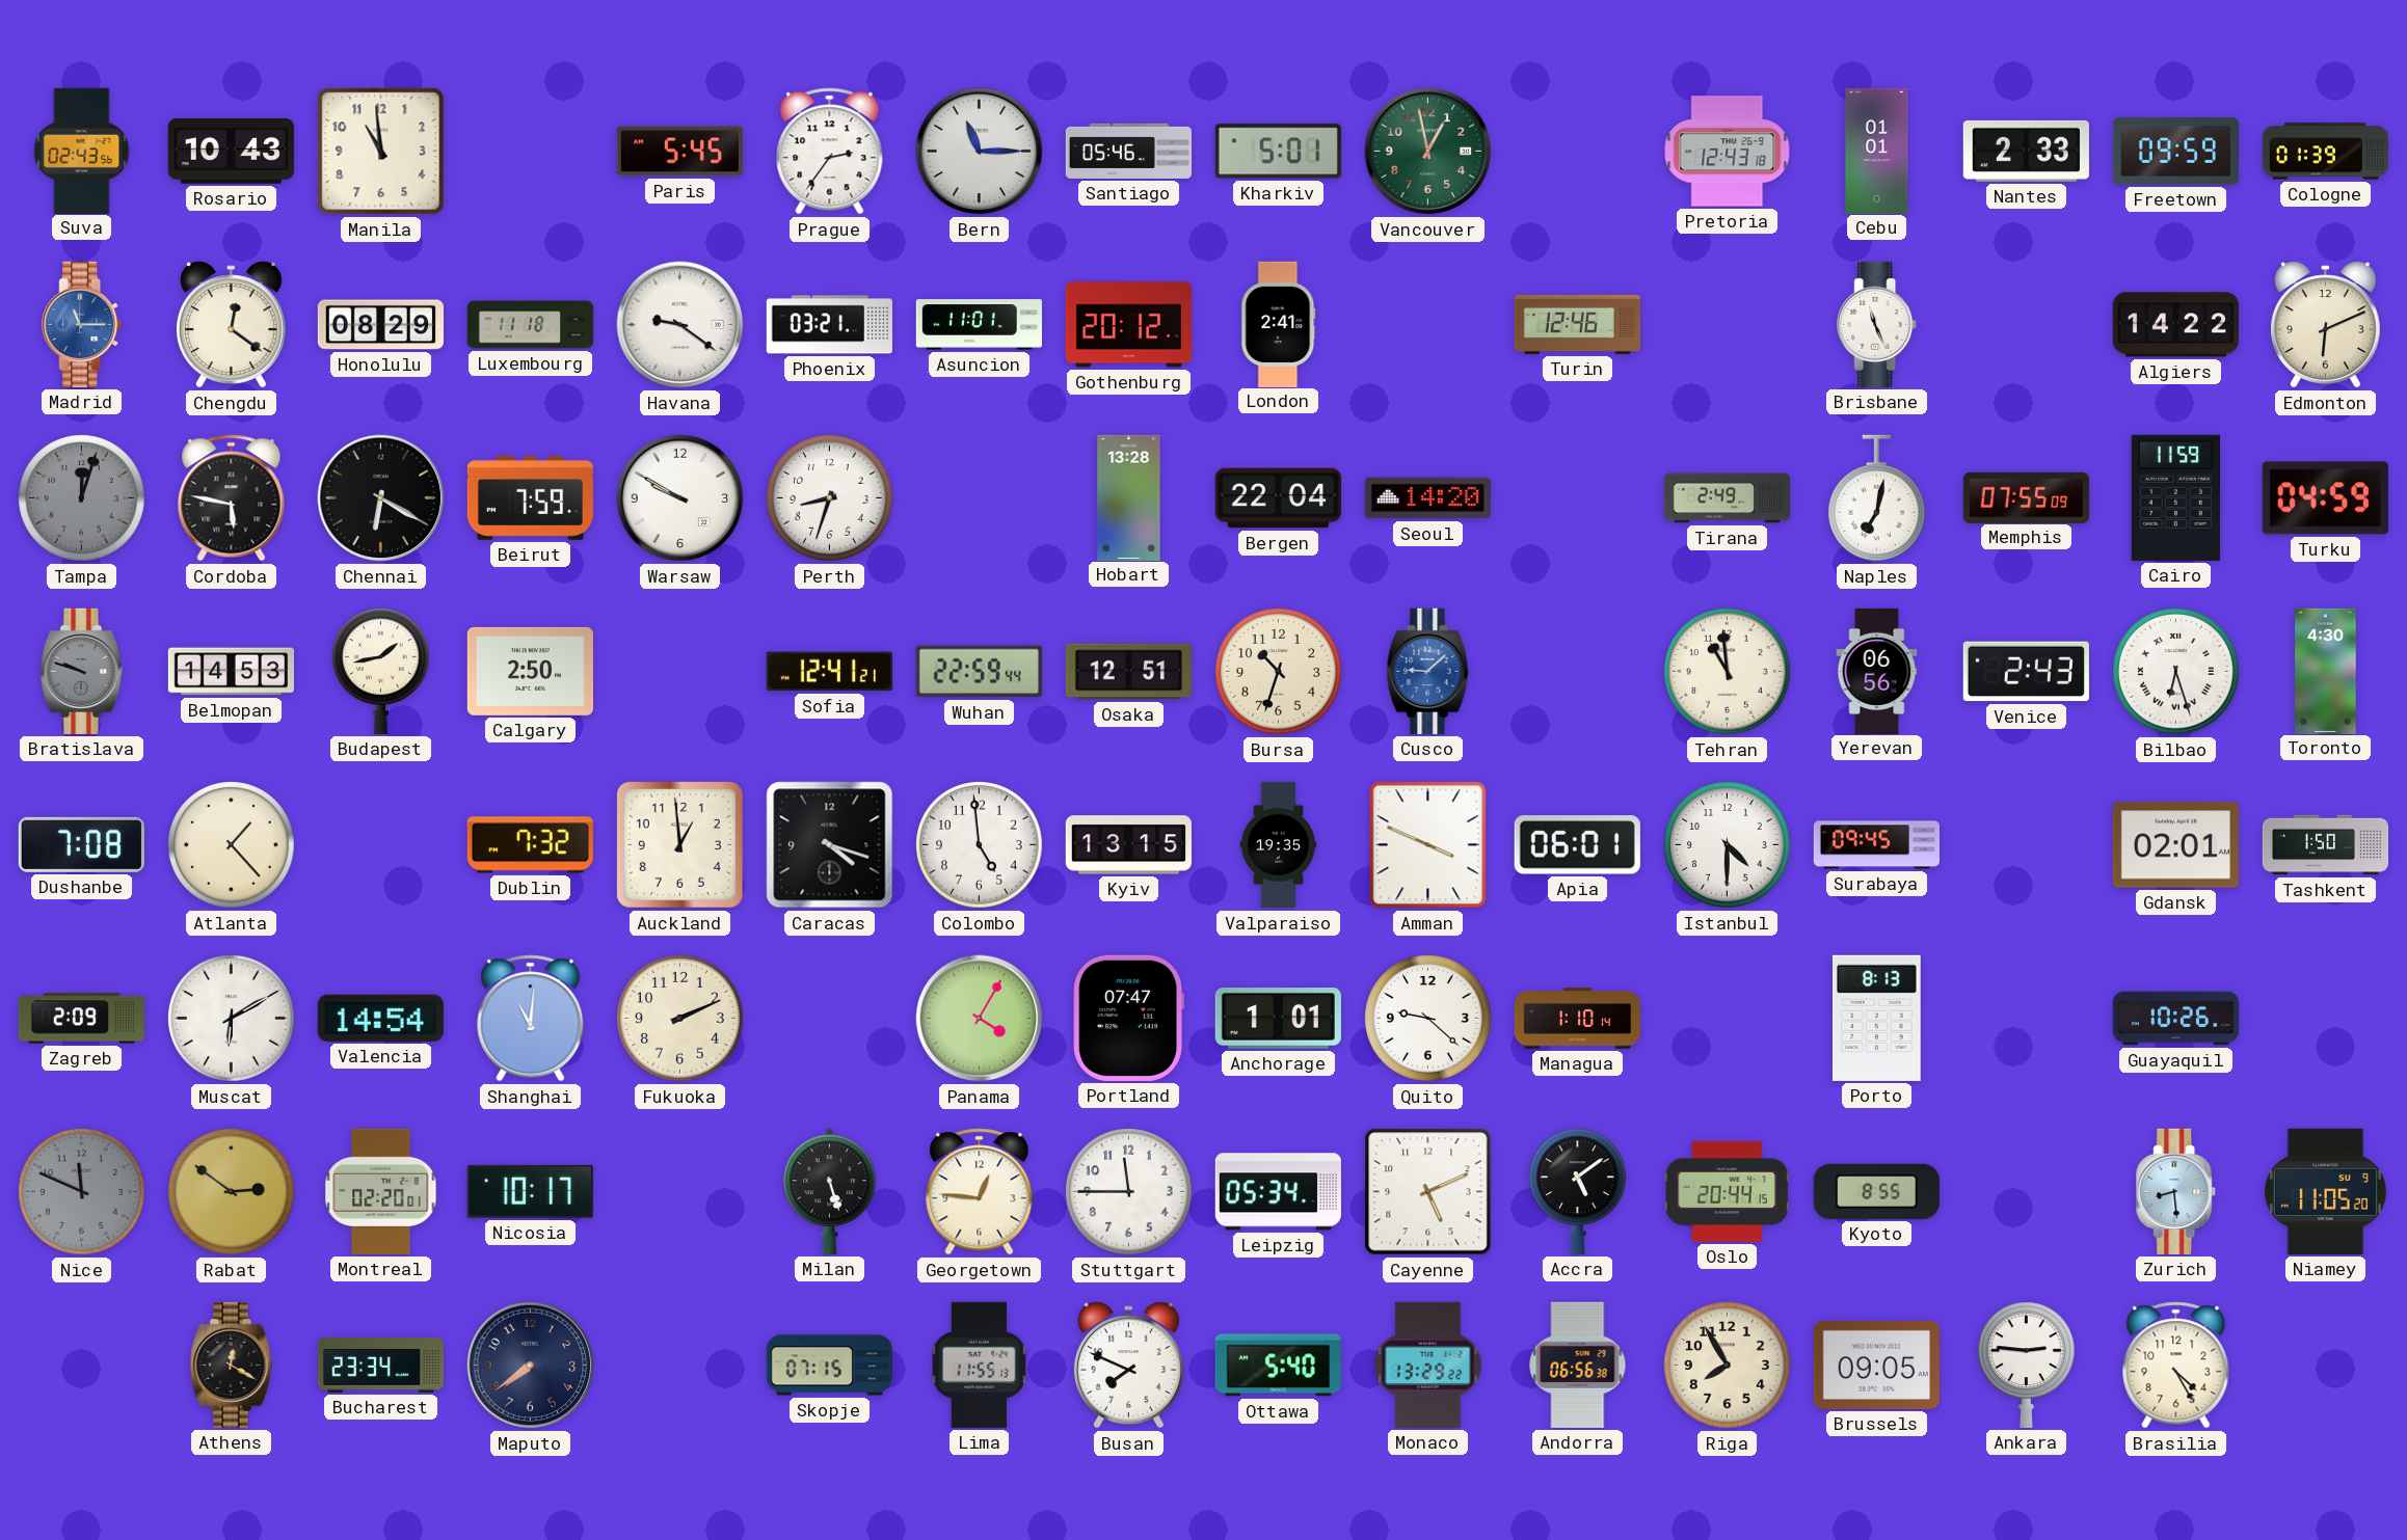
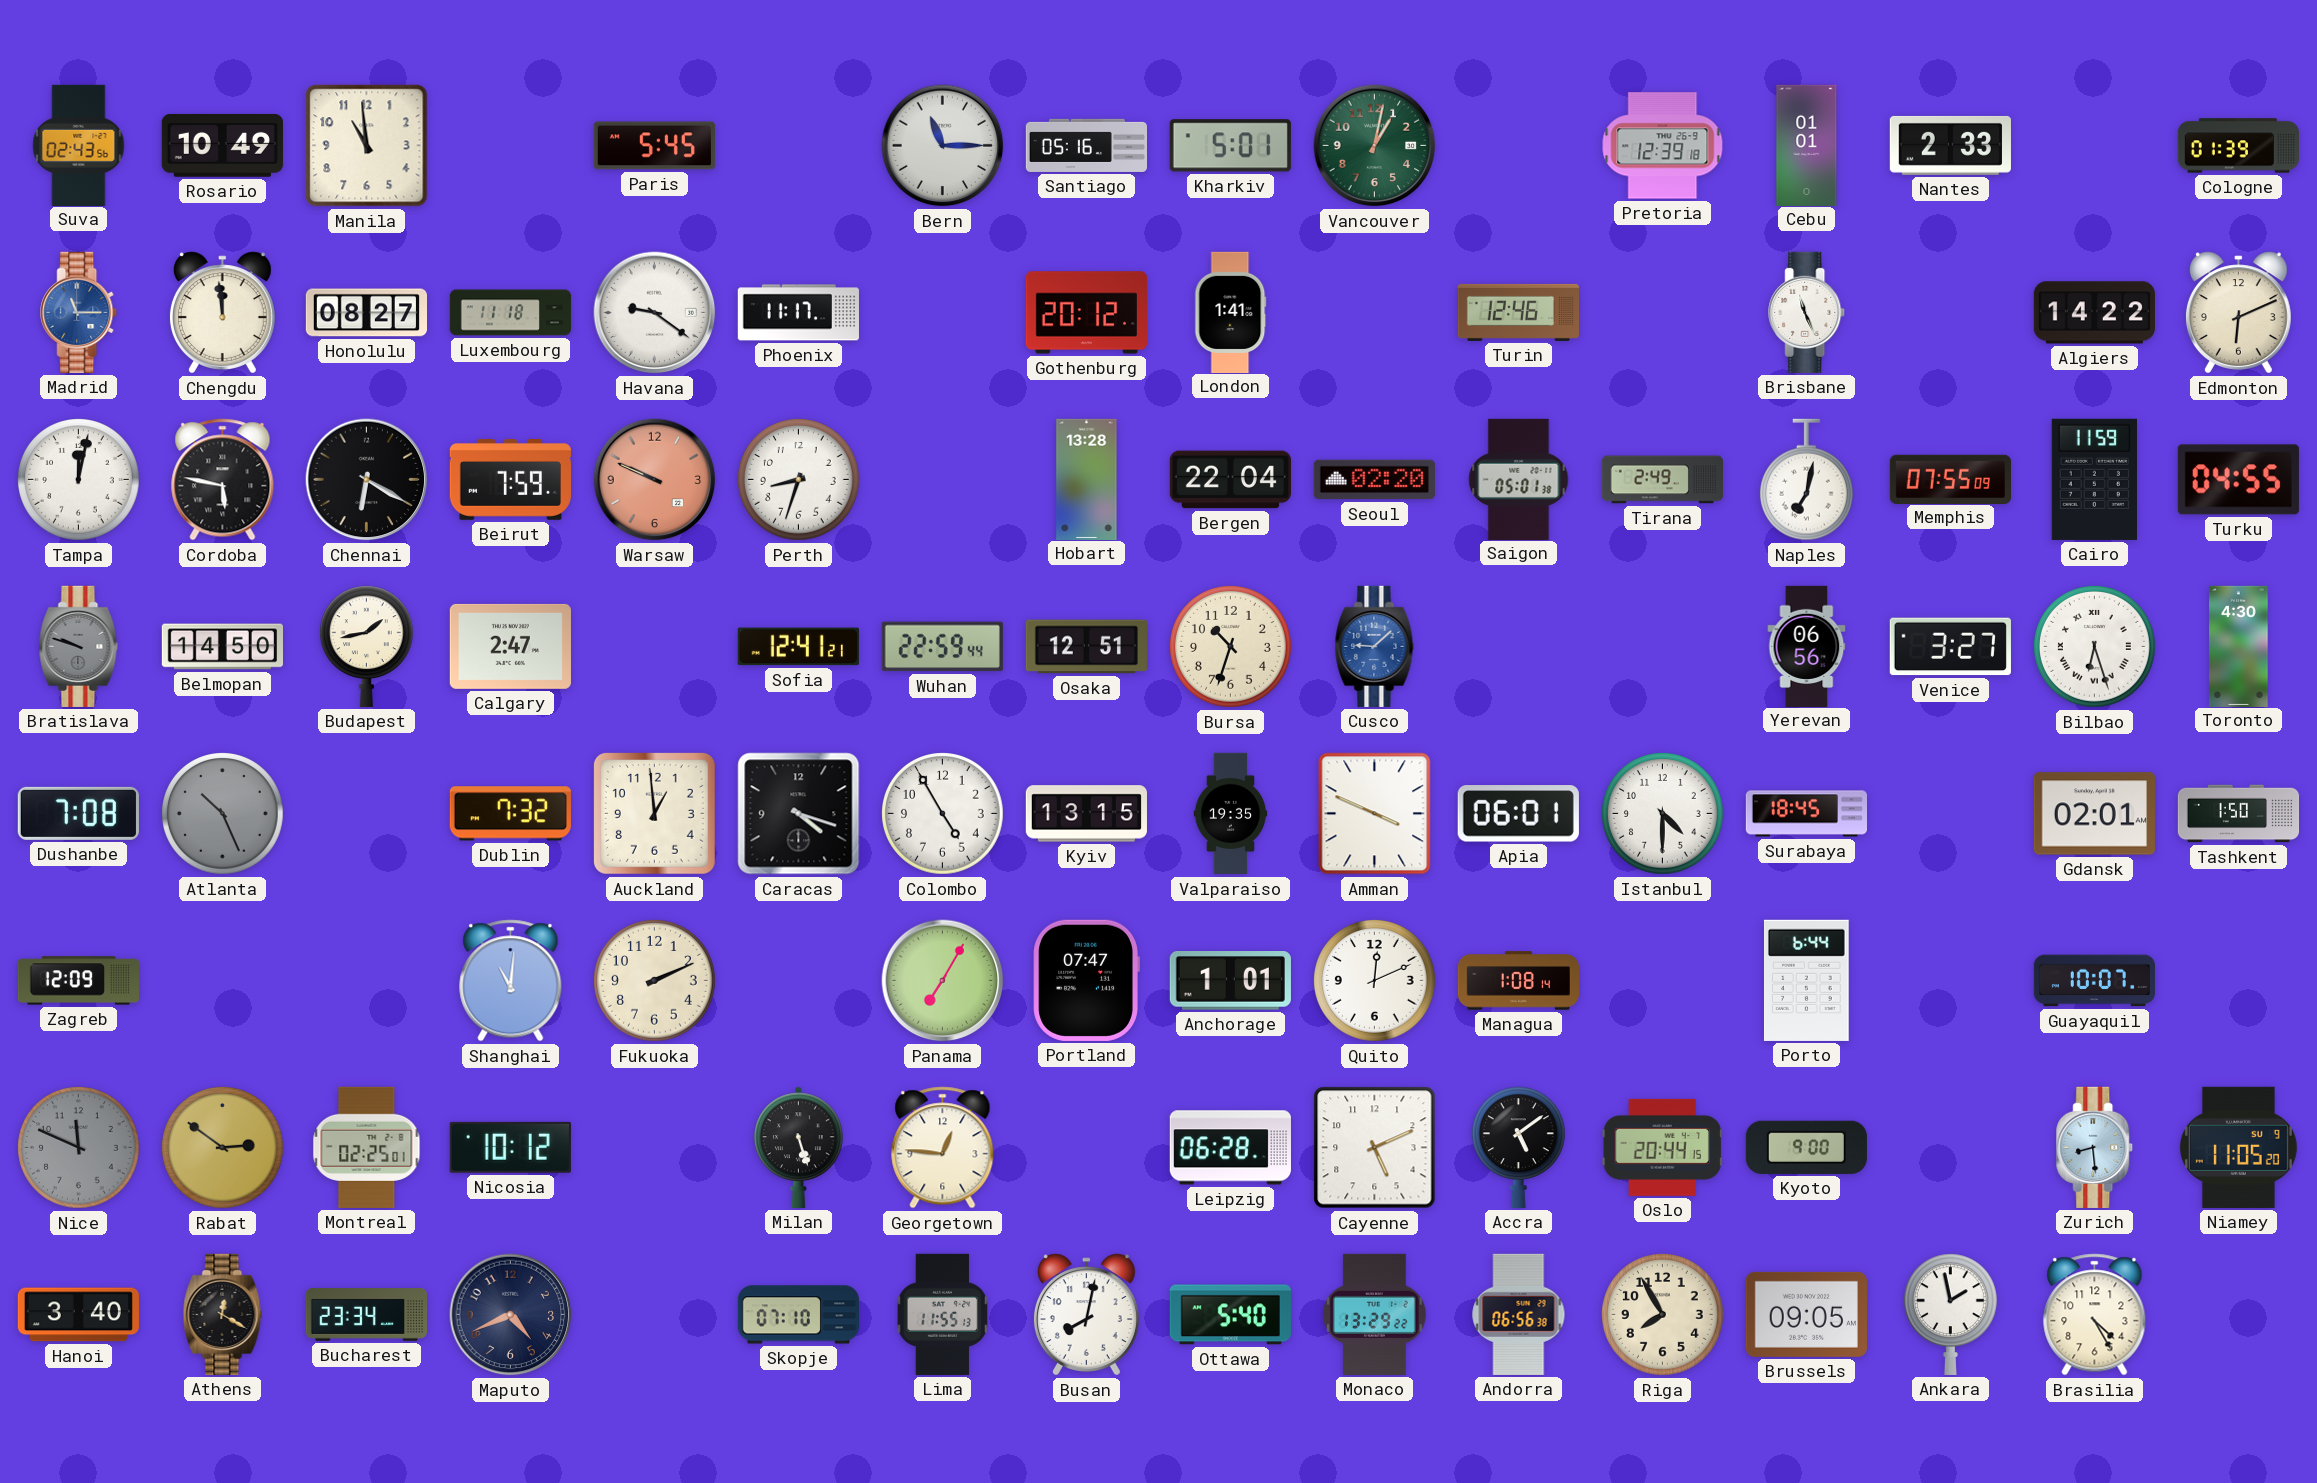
Rosario: 10:43 -> 10:49
Prague: 2:36 -> none
Santiago: 05:46 -> 05:16
Vancouver: 12:58 -> 1:02
Pretoria: 12:43 -> 12:39
Freetown: 09:59 -> none
Chengdu: 12:21 -> 11:59
Honolulu: 08:29 -> 08:27
Phoenix: 03:21 -> 11:17
Asuncion: 11:01 -> none
London: 2:41 -> 1:41
Tampa: 12:03 -> 12:02
Tampa dial: grey -> white
Warsaw: 9:50 -> 9:49
Warsaw dial: white -> salmon
Seoul: 14:20 -> 02:20
Saigon: none -> 05:01
Turku: 04:59 -> 04:55
Belmopan: 14:53 -> 14:50
Calgary: 2:50 -> 2:47
Tehran: 10:59 -> none
Venice: 2:43 -> 3:27
Atlanta: 1:23 -> 10:26
Atlanta dial: cream -> grey
Colombo: 4:59 -> 4:55
Surabaya: 09:45 -> 18:45
Zagreb: 2:09 -> 12:09
Muscat: 6:10 -> none
Valencia: 14:54 -> none
Panama: 4:05 -> 7:05
Quito: 9:22 -> 12:11
Managua: 1:10 -> 1:08
Porto: 8:13 -> 6:44
Guayaquil: 10:26 -> 10:07
Montreal: 02:20 -> 02:25
Nicosia: 10:17 -> 10:12
Stuttgart: 11:45 -> none
Leipzig: 05:34 -> 06:28
Kyoto: 8:55 -> 9:00
Hanoi: none -> 3:40
Maputo: 7:39 -> 4:41
Skopje: 07:15 -> 07:10
Busan: 7:49 -> 8:02
Ankara: 2:46 -> 1:58
